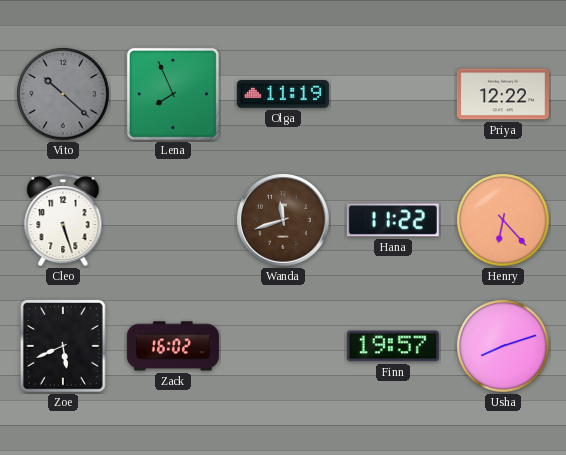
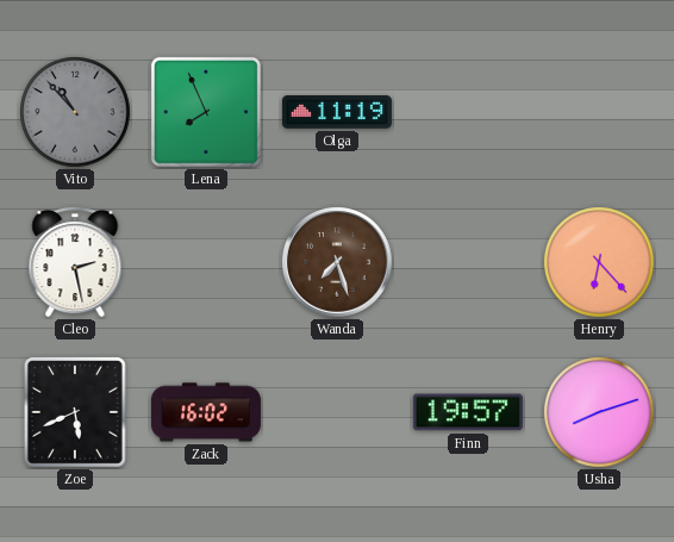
Vito: 10:22 -> 10:53
Priya: 12:22 -> none
Cleo: 5:27 -> 2:28
Wanda: 11:42 -> 7:27
Hana: 11:22 -> none
